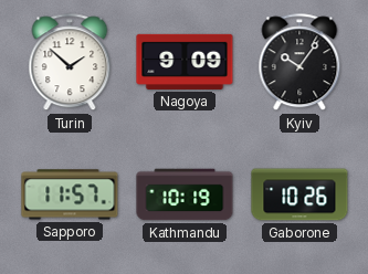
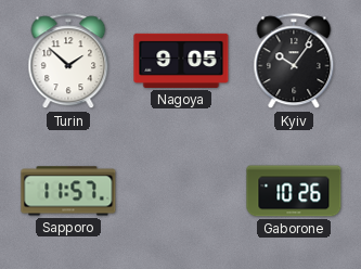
Nagoya: 9:09 -> 9:05
Kathmandu: 10:19 -> none
